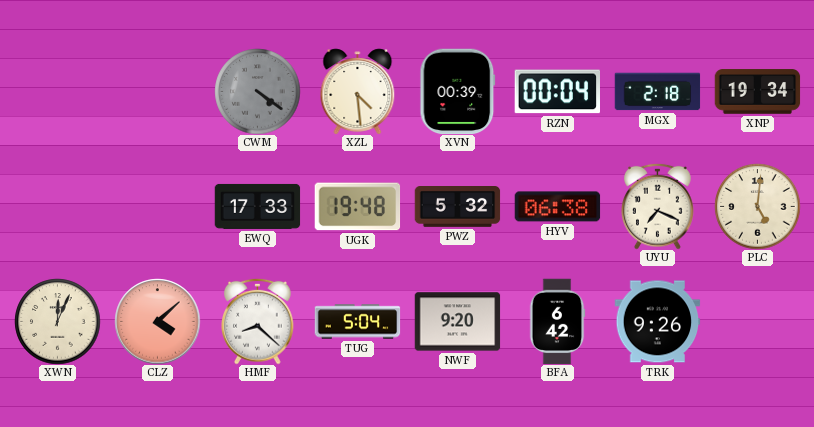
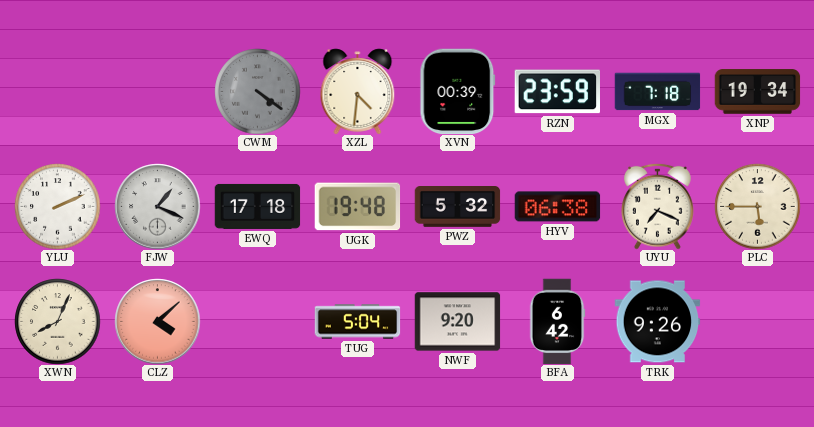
XZL: 4:29 -> 4:31
RZN: 00:04 -> 23:59
MGX: 2:18 -> 7:18
YLU: none -> 2:11
FJW: none -> 1:19
EWQ: 17:33 -> 17:18
PLC: 5:01 -> 5:45
XWN: 12:04 -> 8:04
HMF: 8:22 -> none
